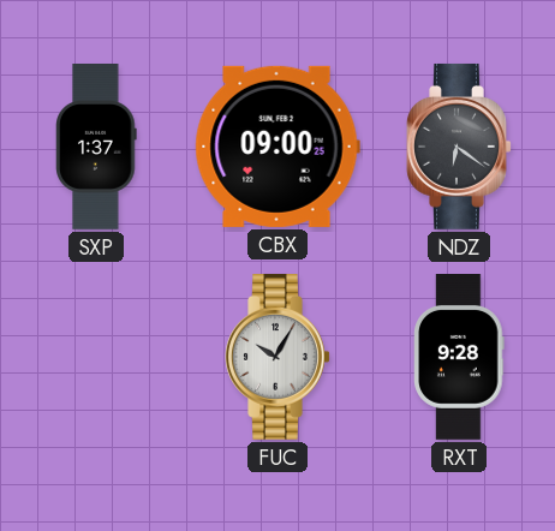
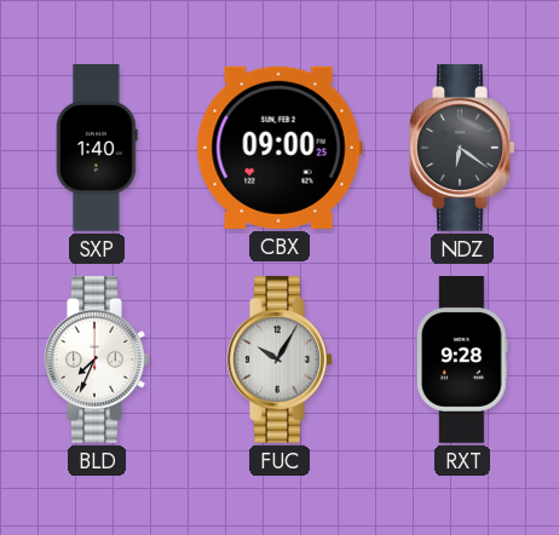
SXP: 1:37 -> 1:40
BLD: none -> 7:34
